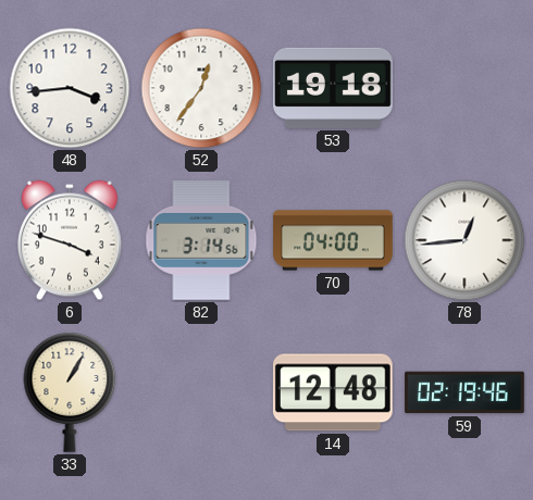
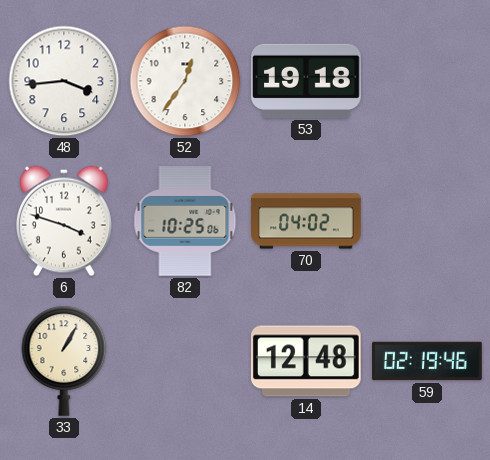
82: 3:14 -> 10:25
70: 04:00 -> 04:02
78: 12:44 -> none
